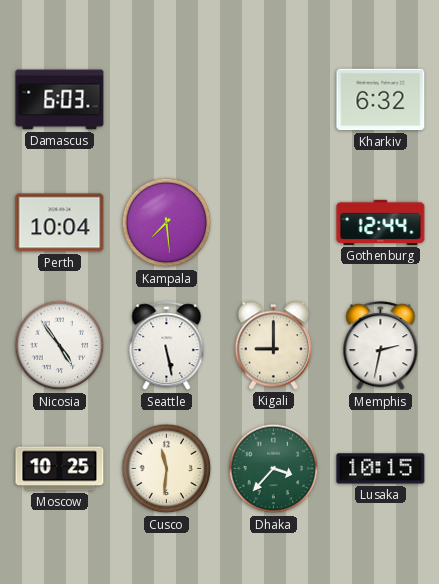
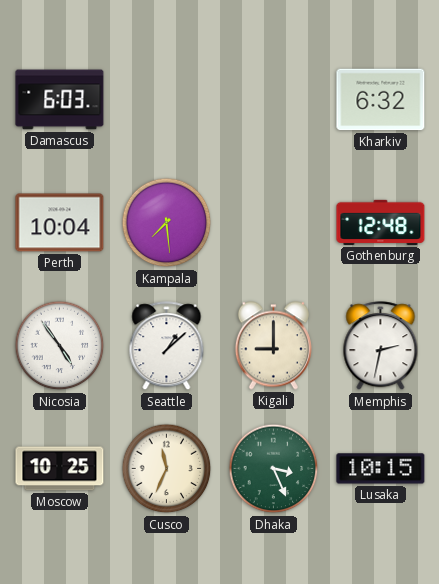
Gothenburg: 12:44 -> 12:48
Seattle: 5:28 -> 1:08
Cusco: 11:31 -> 11:34
Dhaka: 3:37 -> 3:26
